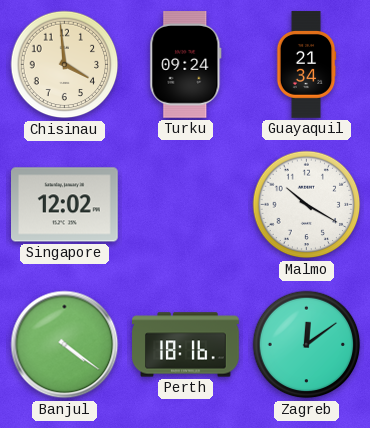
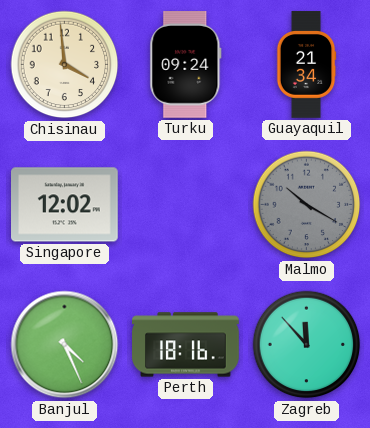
Malmo dial: white -> grey
Banjul: 4:21 -> 4:26
Zagreb: 12:09 -> 11:53
